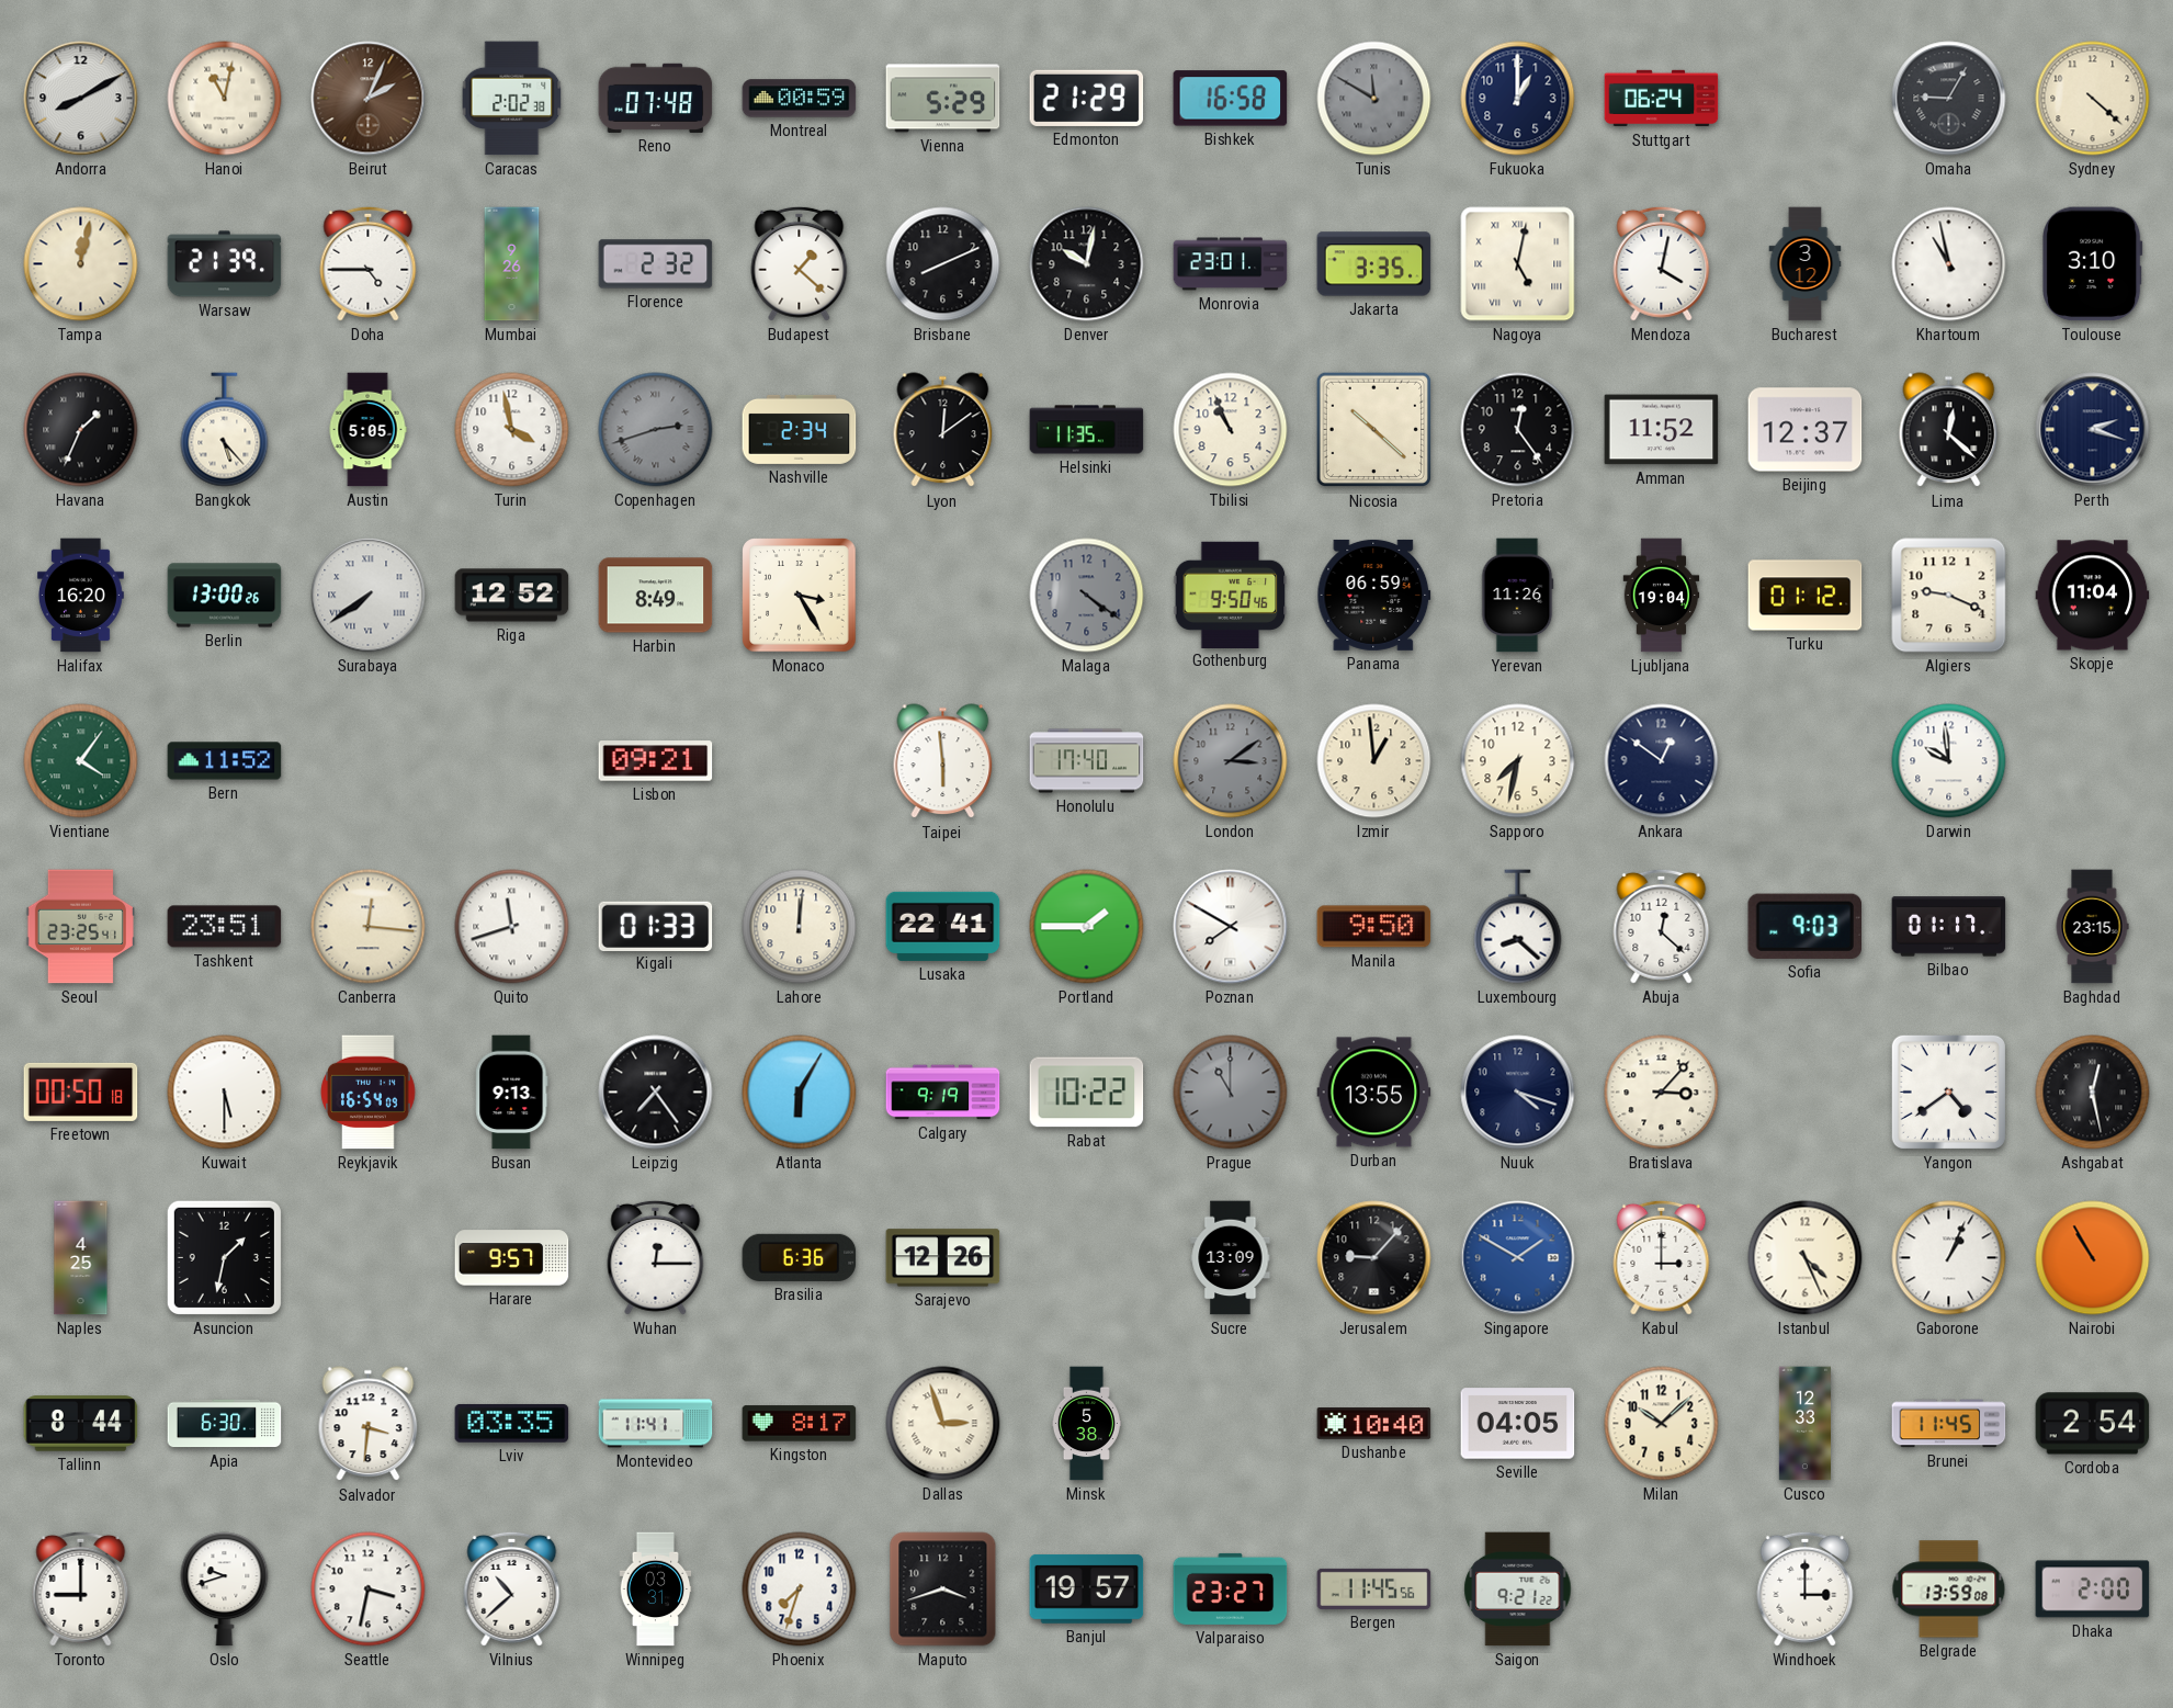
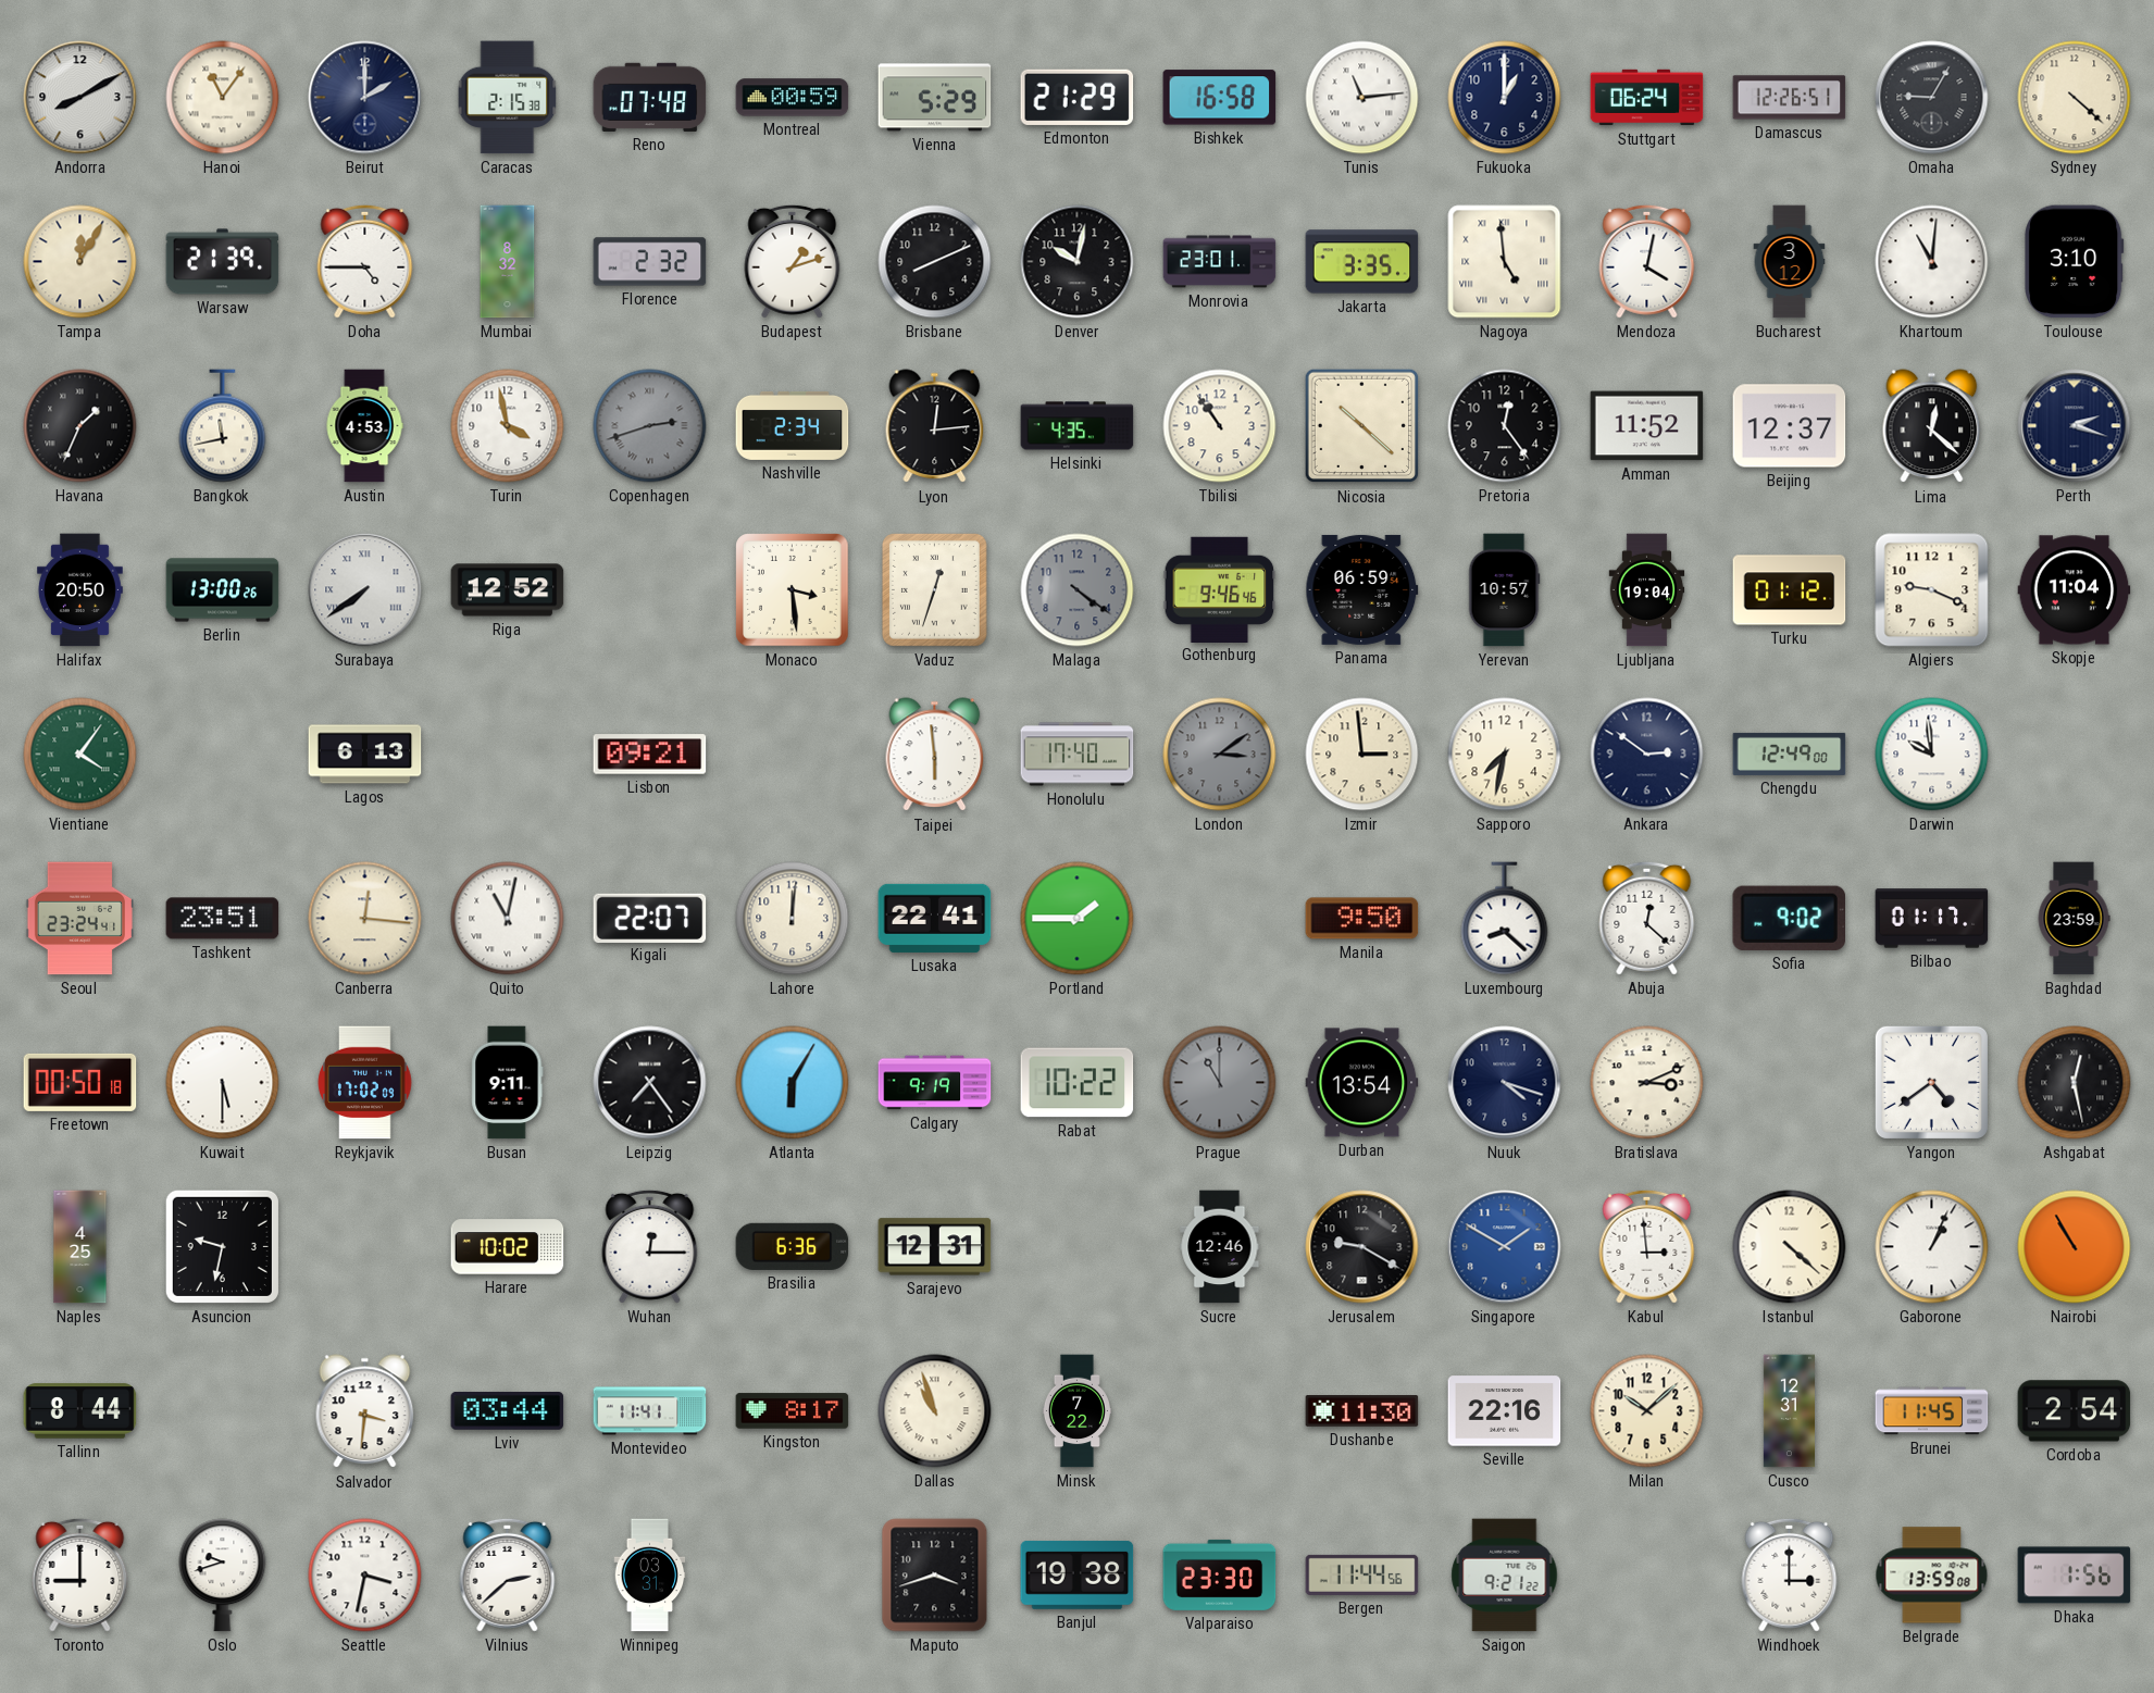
Hanoi: 11:02 -> 11:06
Beirut: 2:04 -> 2:00
Beirut dial: brown -> navy
Caracas: 2:02 -> 2:15
Tunis: 11:50 -> 11:14
Tunis dial: grey -> white
Damascus: none -> 12:26
Tampa: 12:02 -> 12:05
Mumbai: 9:26 -> 8:32
Budapest: 1:22 -> 1:12
Nagoya: 5:02 -> 4:59
Khartoum: 10:58 -> 11:01
Bangkok: 5:23 -> 11:43
Austin: 5:05 -> 4:53
Lyon: 12:09 -> 12:14
Helsinki: 11:35 -> 4:35
Tbilisi: 10:56 -> 10:54
Halifax: 16:20 -> 20:50
Harbin: 8:49 -> none
Monaco: 3:25 -> 3:29
Vaduz: none -> 12:33
Gothenburg: 9:50 -> 9:46
Yerevan: 11:26 -> 10:57
Bern: 11:52 -> none
Lagos: none -> 6:13
Izmir: 12:59 -> 2:59
Ankara: 12:51 -> 2:51
Chengdu: none -> 12:49
Seoul: 23:25 -> 23:24
Quito: 11:42 -> 11:02
Kigali: 01:33 -> 22:07
Poznan: 7:50 -> none
Sofia: 9:03 -> 9:02
Baghdad: 23:15 -> 23:59
Reykjavik: 16:54 -> 17:02
Busan: 9:13 -> 9:11
Durban: 13:55 -> 13:54
Bratislava: 3:07 -> 3:11
Asuncion: 1:32 -> 9:32
Harare: 9:57 -> 10:02
Sarajevo: 12:26 -> 12:31
Sucre: 13:09 -> 12:46
Jerusalem: 9:07 -> 9:20
Kabul: 3:00 -> 2:59
Istanbul: 4:26 -> 4:22
Apia: 6:30 -> none
Lviv: 03:35 -> 03:44
Dallas: 2:57 -> 10:57
Minsk: 5:38 -> 7:22
Dushanbe: 10:40 -> 11:30
Seville: 04:05 -> 22:16
Cusco: 12:33 -> 12:31
Vilnius: 10:38 -> 2:38
Phoenix: 7:33 -> none
Banjul: 19:57 -> 19:38
Valparaiso: 23:27 -> 23:30
Bergen: 11:45 -> 11:44
Dhaka: 2:00 -> 1:56
